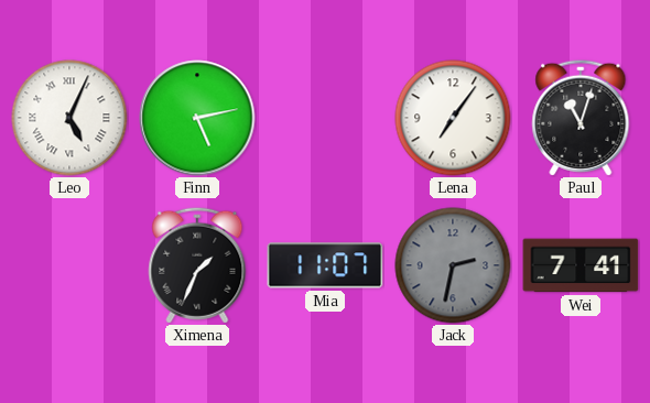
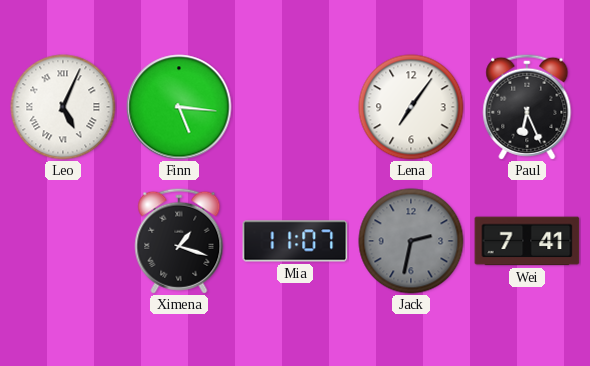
Finn: 5:13 -> 5:16
Paul: 11:03 -> 6:26
Ximena: 1:34 -> 1:18
